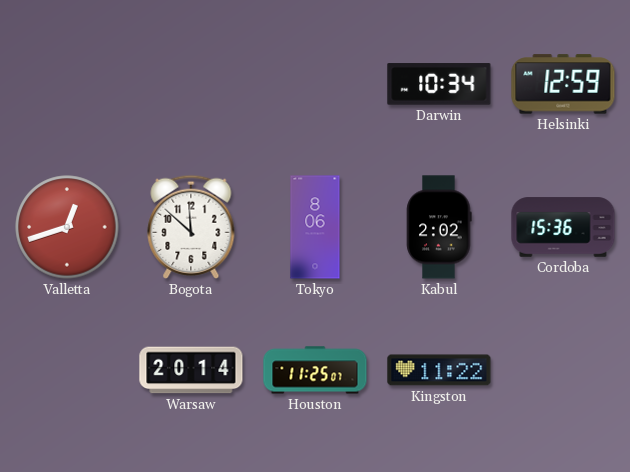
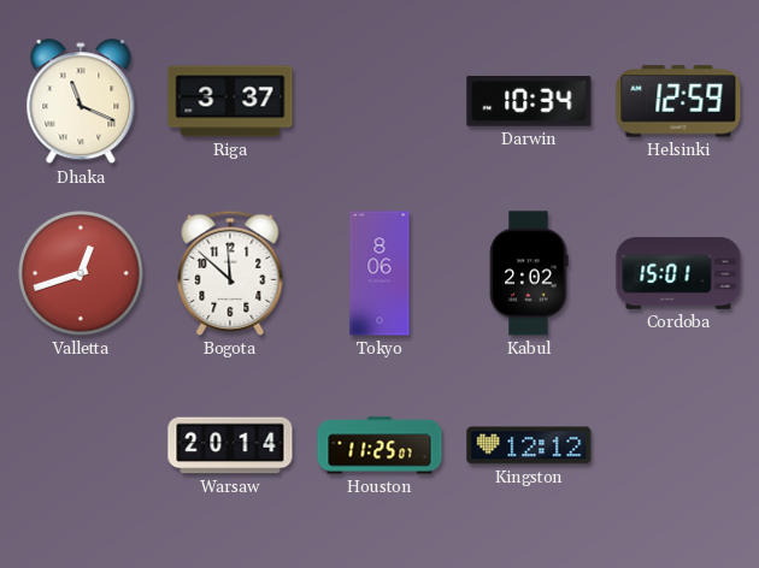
Dhaka: none -> 11:19
Riga: none -> 3:37
Cordoba: 15:36 -> 15:01
Kingston: 11:22 -> 12:12
